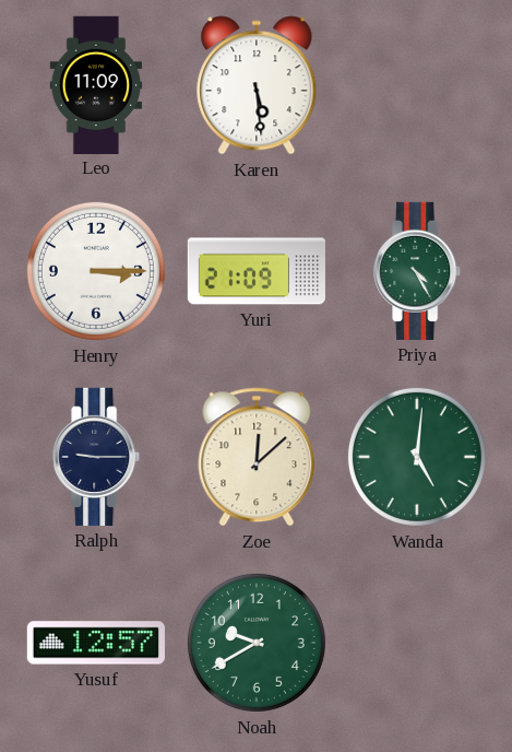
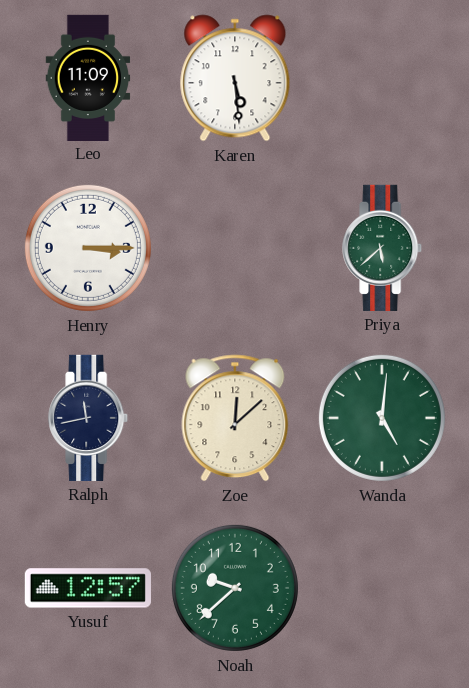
Yuri: 21:09 -> none
Priya: 4:25 -> 5:38
Ralph: 9:15 -> 11:43
Noah: 9:40 -> 9:38
